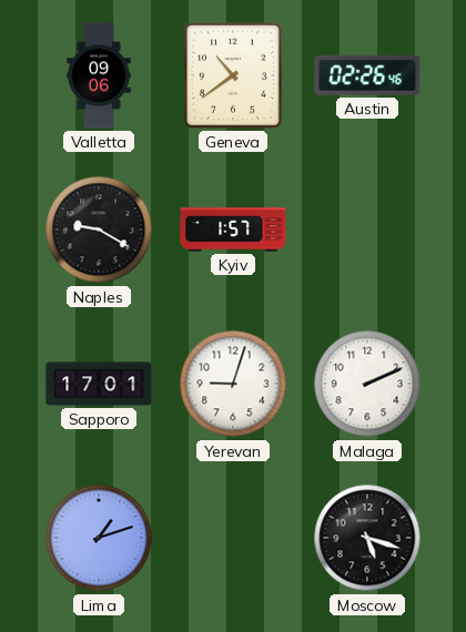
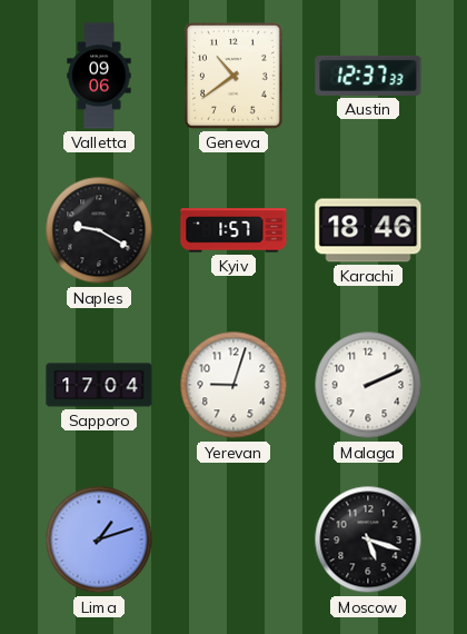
Austin: 02:26 -> 12:37
Karachi: none -> 18:46
Sapporo: 17:01 -> 17:04
